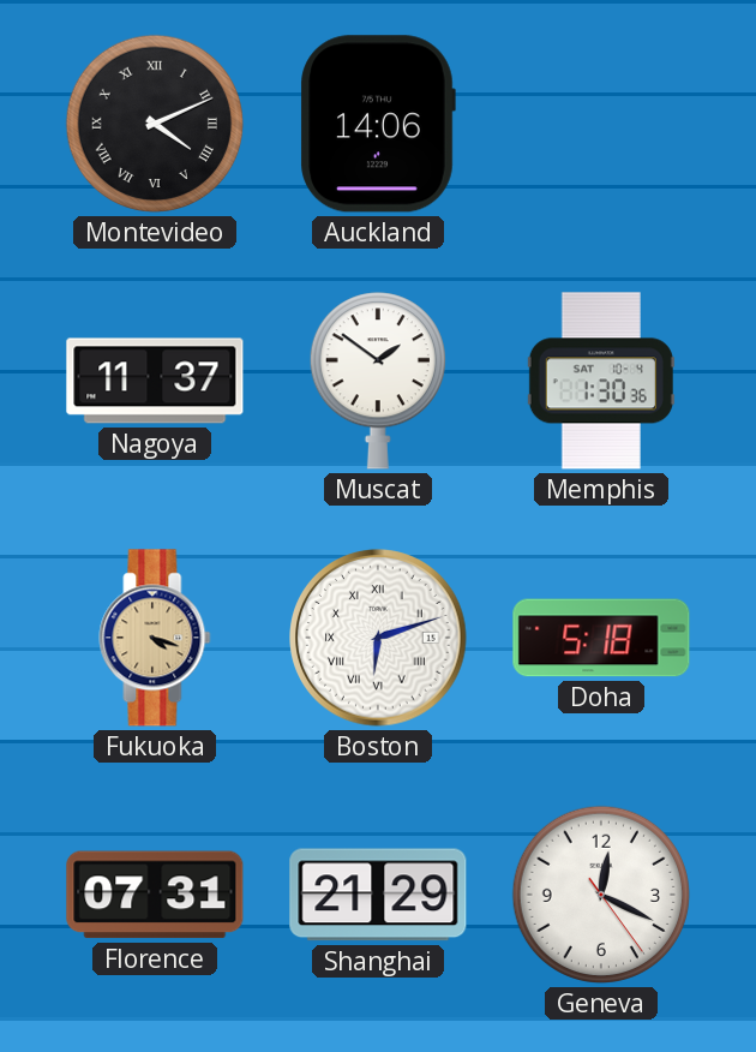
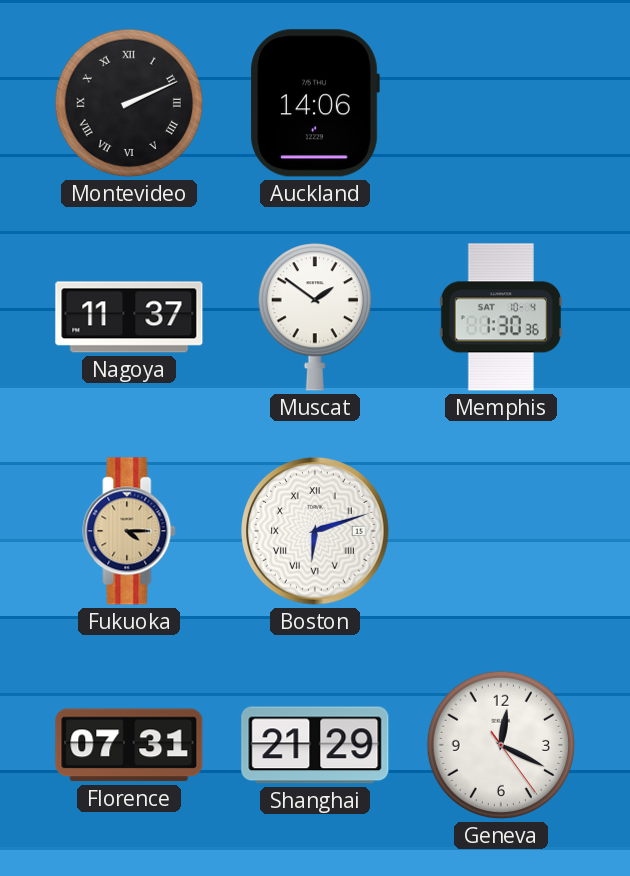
Montevideo: 4:11 -> 2:11
Fukuoka: 4:18 -> 4:15
Doha: 5:18 -> none
